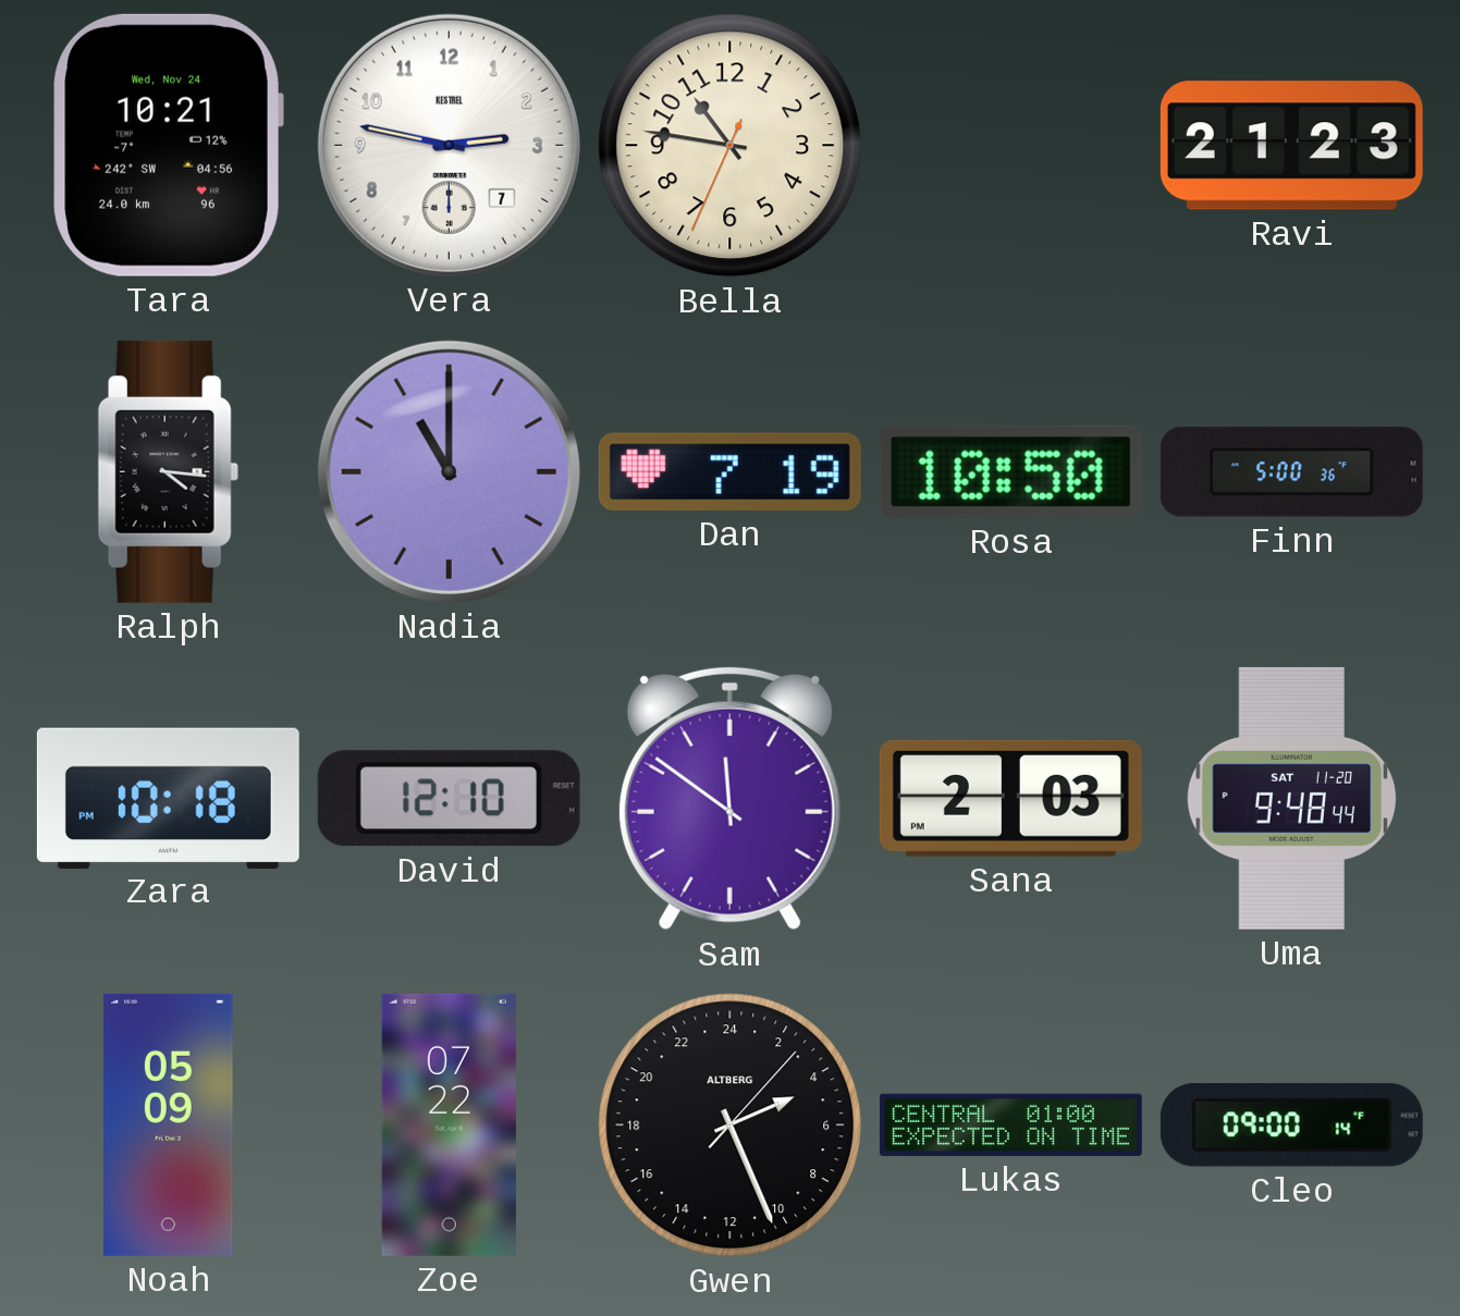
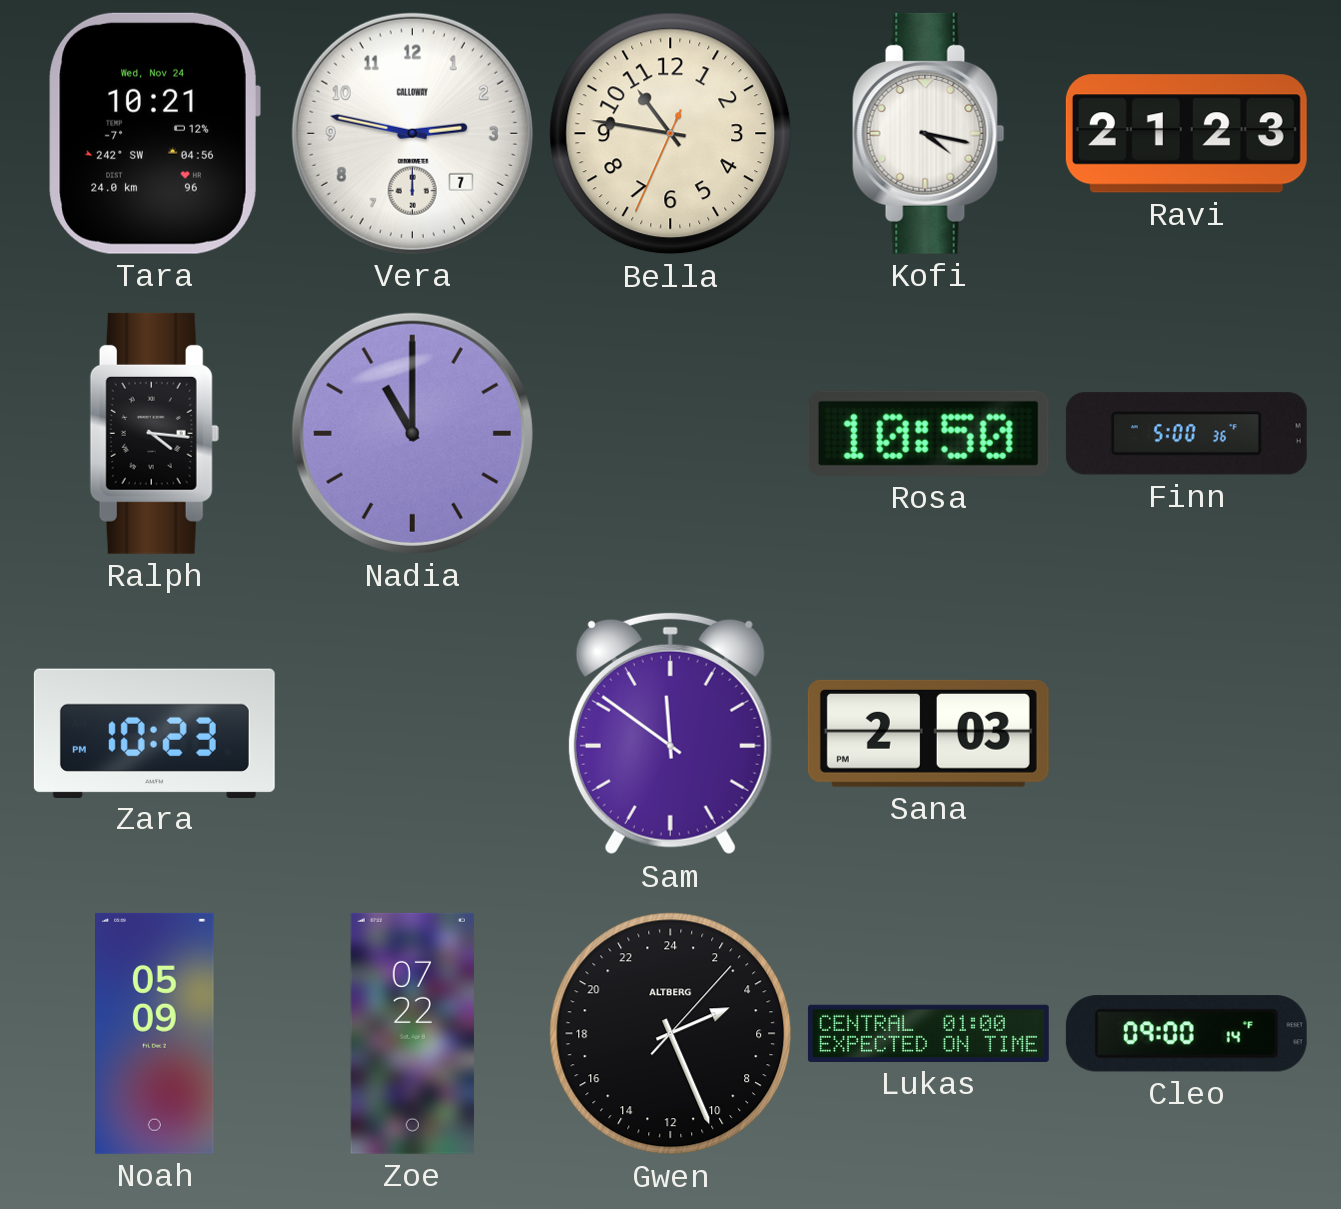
Vera brand: KESTREL -> CALLOWAY
Kofi: none -> 4:17
Dan: 7:19 -> none
Zara: 10:18 -> 10:23
David: 12:10 -> none
Uma: 9:48 -> none
